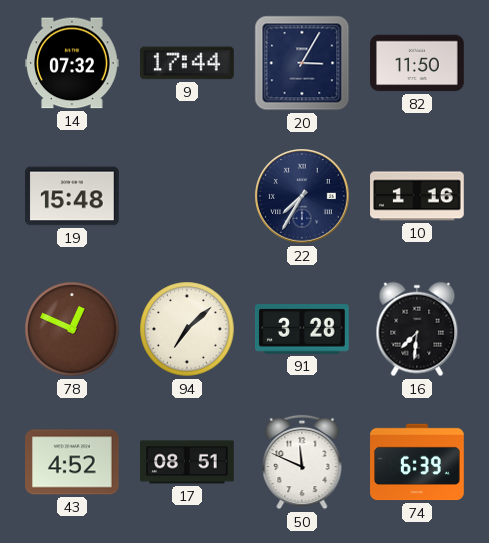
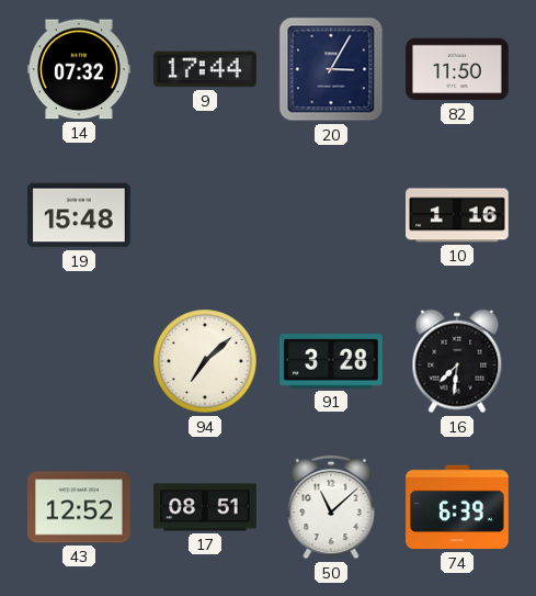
22: 7:35 -> none
78: 12:49 -> none
43: 4:52 -> 12:52
50: 11:49 -> 11:08
